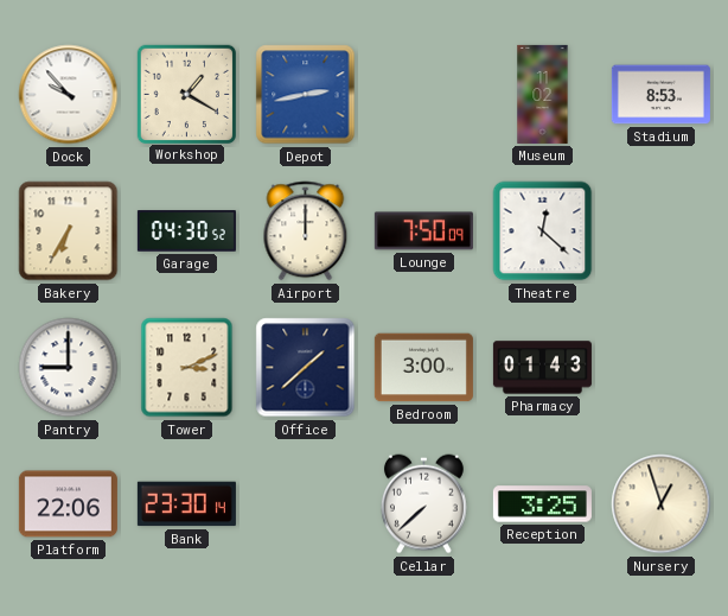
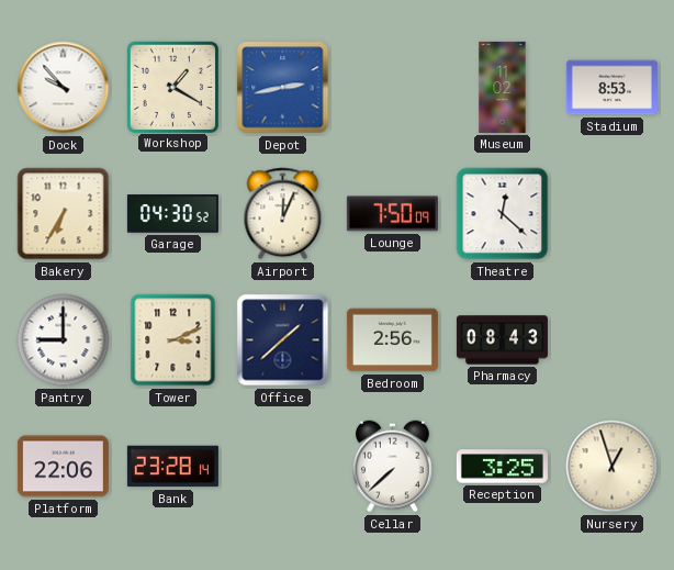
Airport: 12:00 -> 12:04
Bedroom: 3:00 -> 2:56
Pharmacy: 01:43 -> 08:43
Bank: 23:30 -> 23:28
